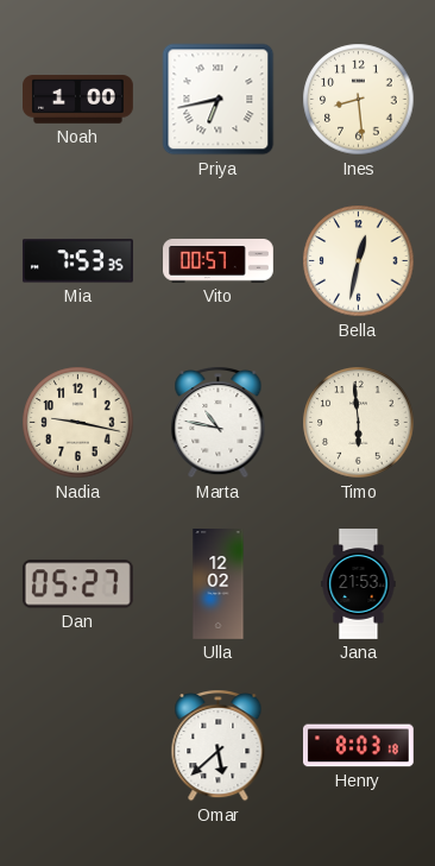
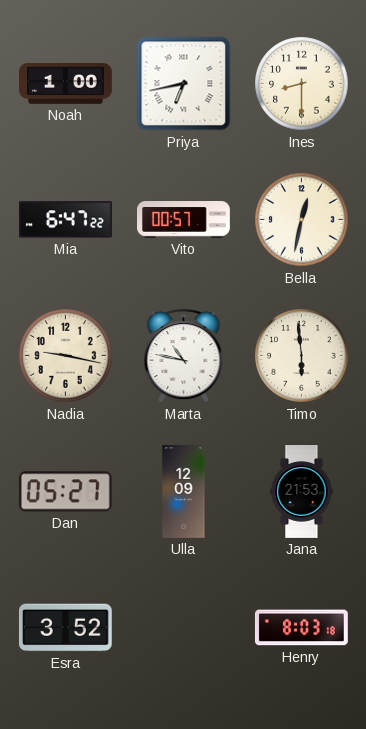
Ines: 8:29 -> 8:30
Mia: 7:53 -> 6:47
Ulla: 12:02 -> 12:09
Esra: none -> 3:52
Omar: 5:38 -> none
